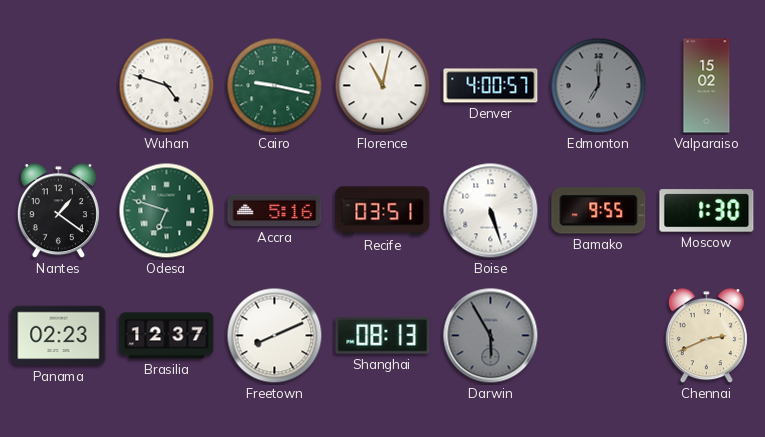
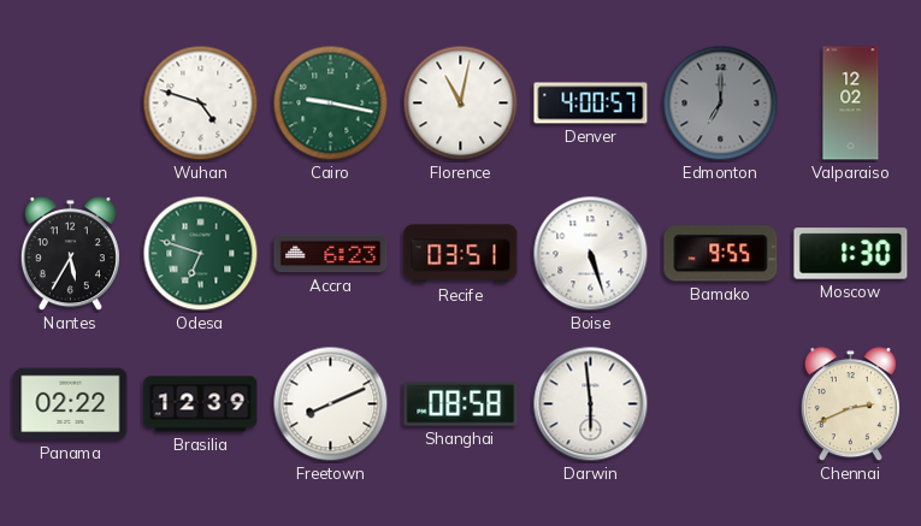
Valparaiso: 15:02 -> 12:02
Nantes: 1:21 -> 5:35
Accra: 5:16 -> 6:23
Panama: 02:23 -> 02:22
Brasilia: 12:37 -> 12:39
Shanghai: 08:13 -> 08:58
Darwin: 5:55 -> 5:59
Darwin dial: grey -> white
